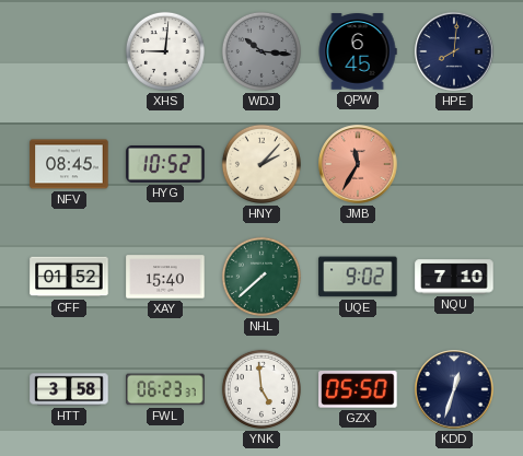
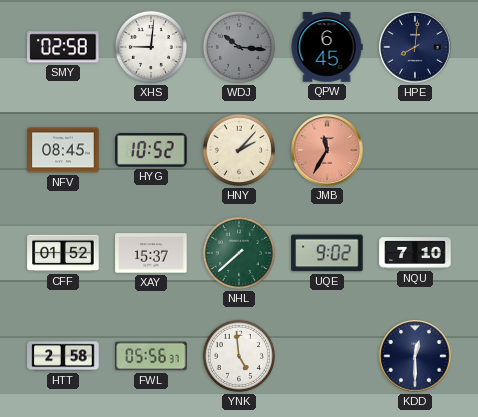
SMY: none -> 02:58
XAY: 15:40 -> 15:37
HTT: 3:58 -> 2:58
FWL: 06:23 -> 05:56
GZX: 05:50 -> none
KDD: 12:33 -> 12:30
